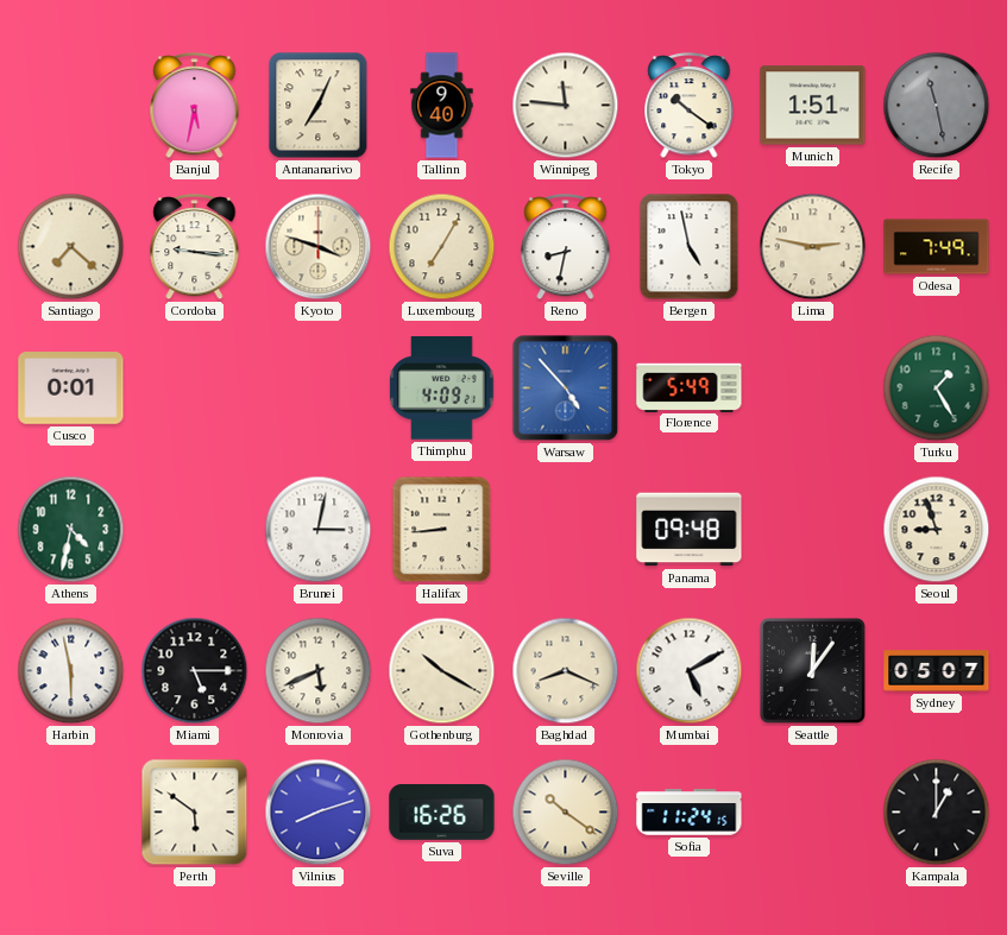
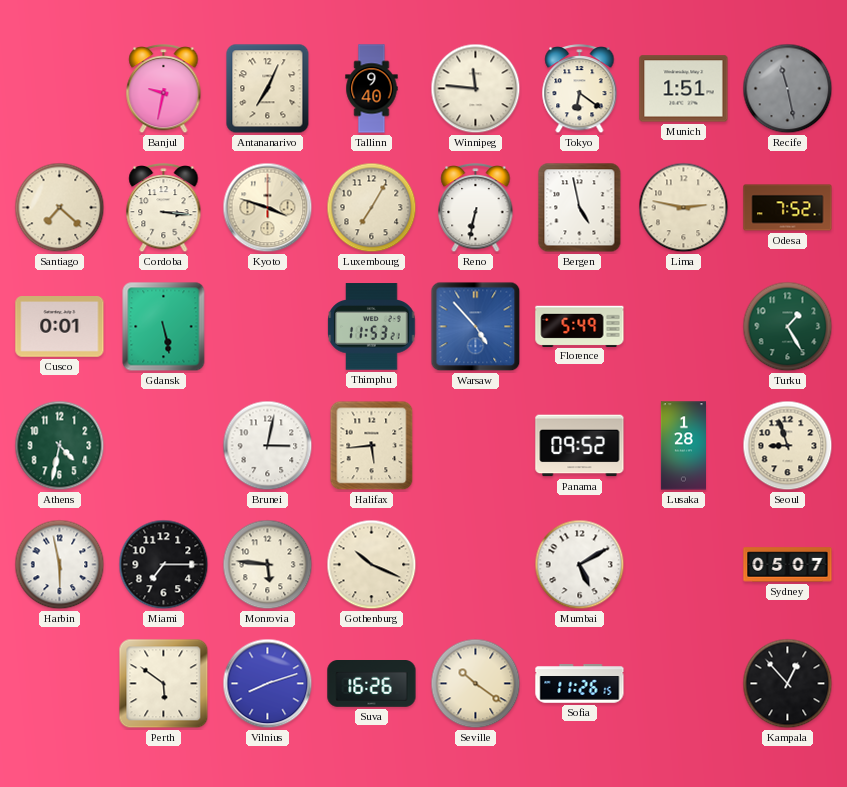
Banjul: 5:32 -> 9:32
Tokyo: 10:21 -> 6:21
Cordoba: 9:16 -> 3:16
Reno: 8:32 -> 6:32
Odesa: 7:49 -> 7:52
Gdansk: none -> 5:28
Thimphu: 4:09 -> 11:53
Halifax: 8:44 -> 5:44
Panama: 09:48 -> 09:52
Lusaka: none -> 1:28
Miami: 5:15 -> 7:15
Monrovia: 5:41 -> 5:46
Gothenburg: 10:20 -> 10:19
Baghdad: 8:19 -> none
Seattle: 12:06 -> none
Sofia: 11:24 -> 11:26
Kampala: 1:00 -> 12:53
